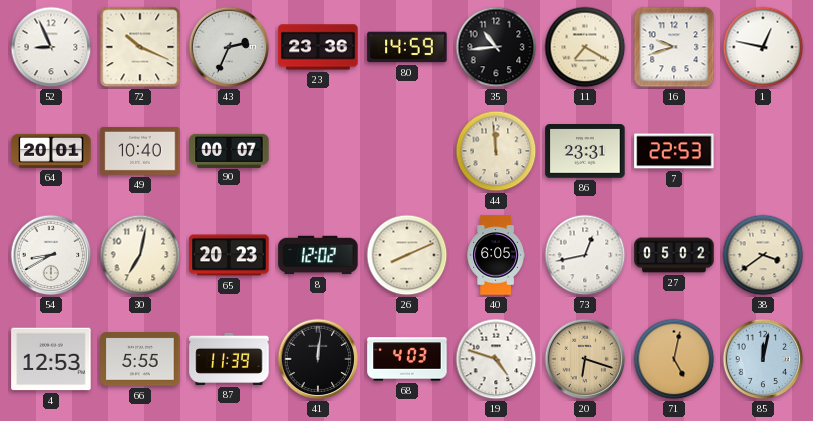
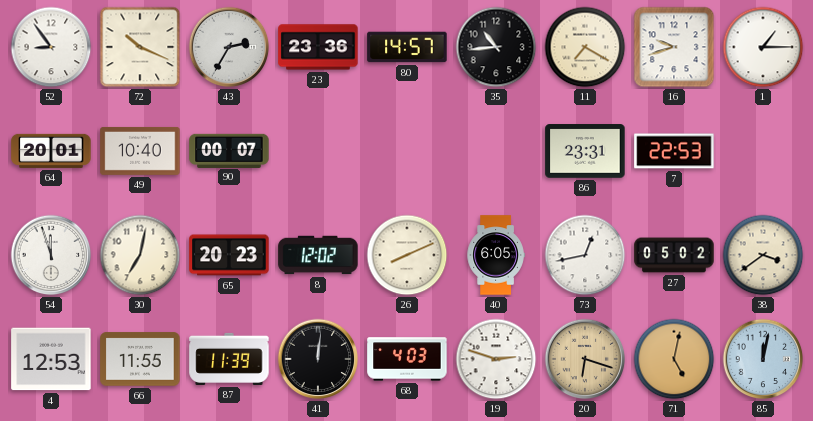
52: 8:56 -> 8:54
43: 2:34 -> 2:35
80: 14:59 -> 14:57
1: 12:47 -> 1:15
44: 11:59 -> none
54: 8:40 -> 11:57
66: 5:55 -> 11:55
19: 4:48 -> 2:48
